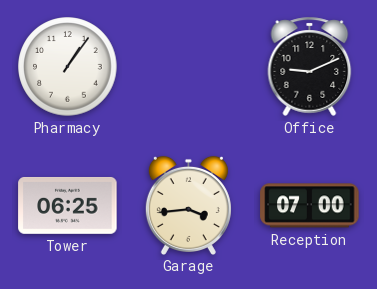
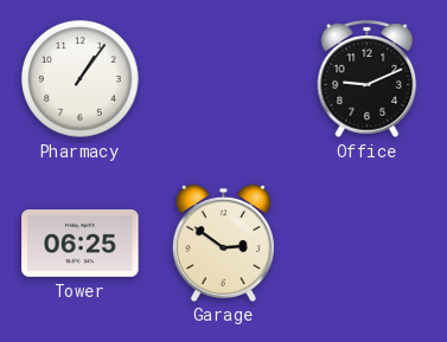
Garage: 3:44 -> 2:51
Reception: 07:00 -> none
